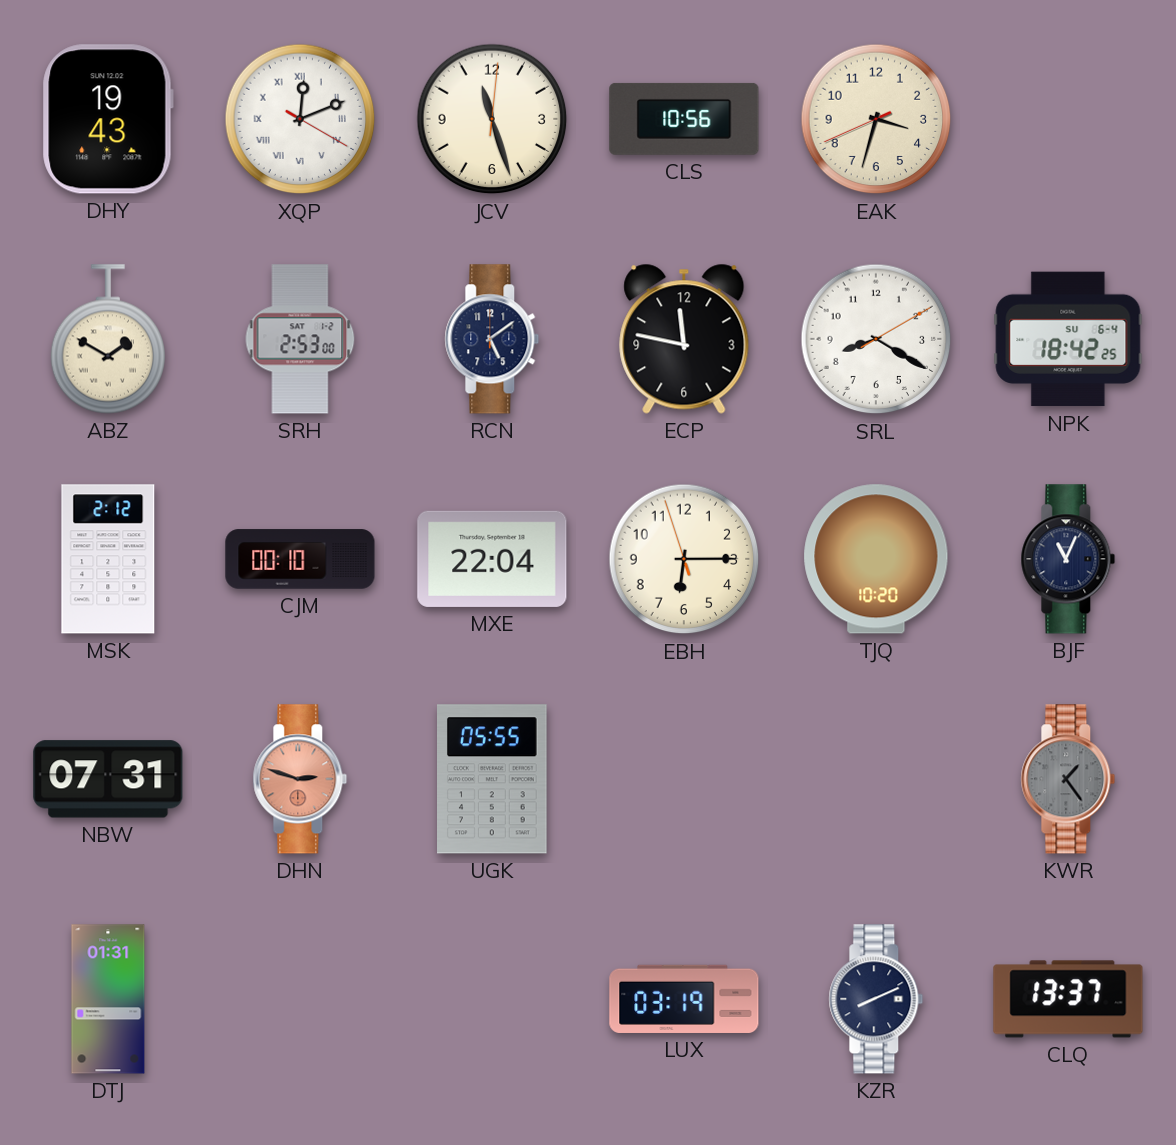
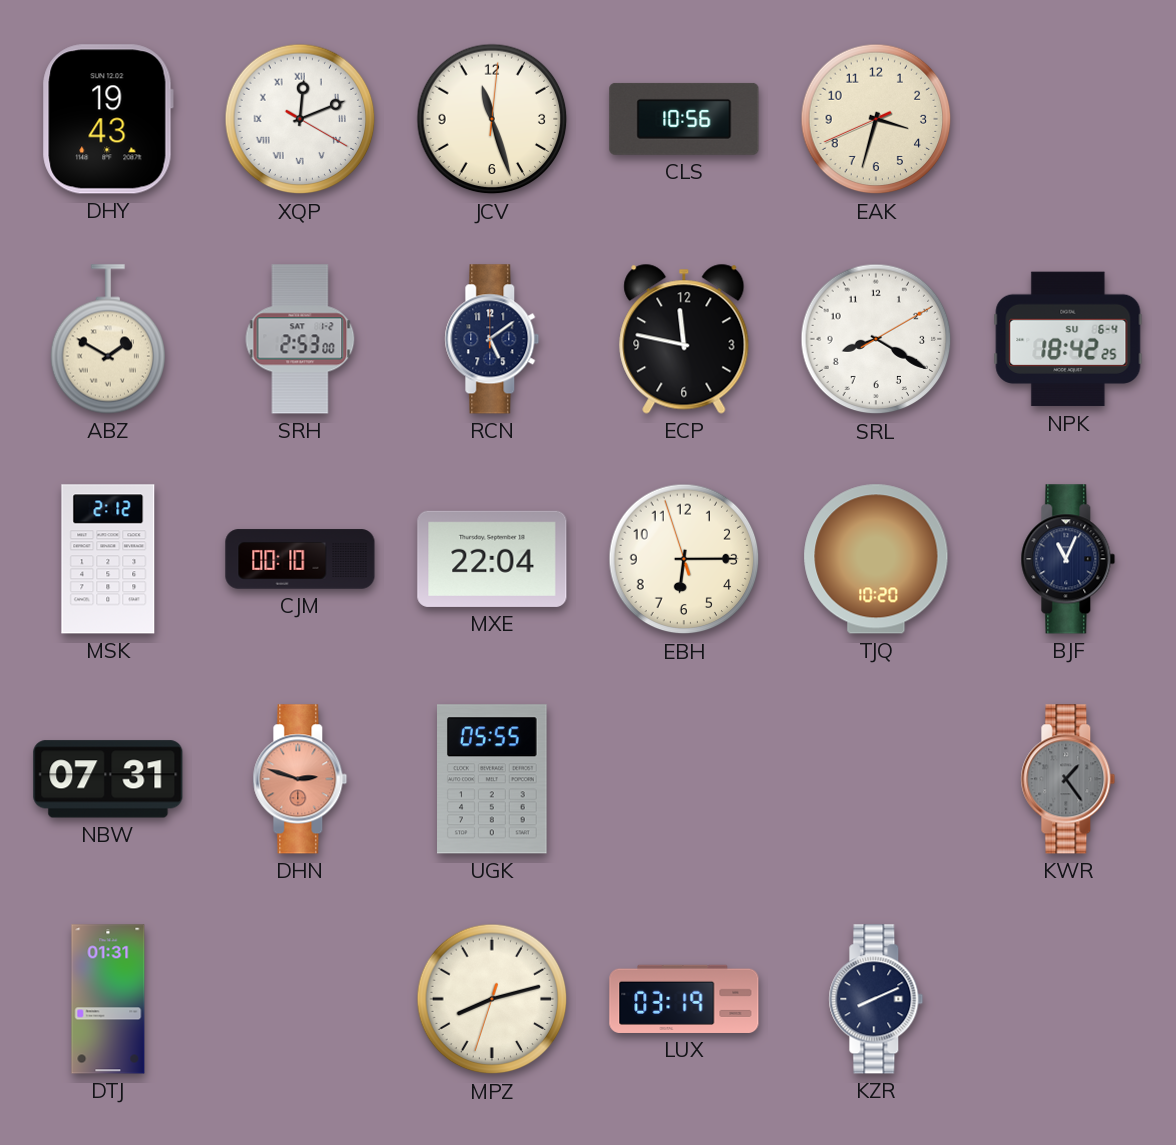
MPZ: none -> 8:12
CLQ: 13:37 -> none
